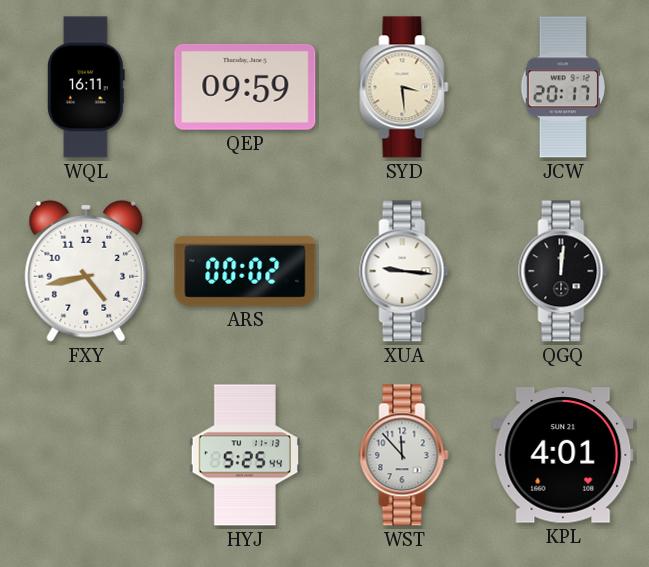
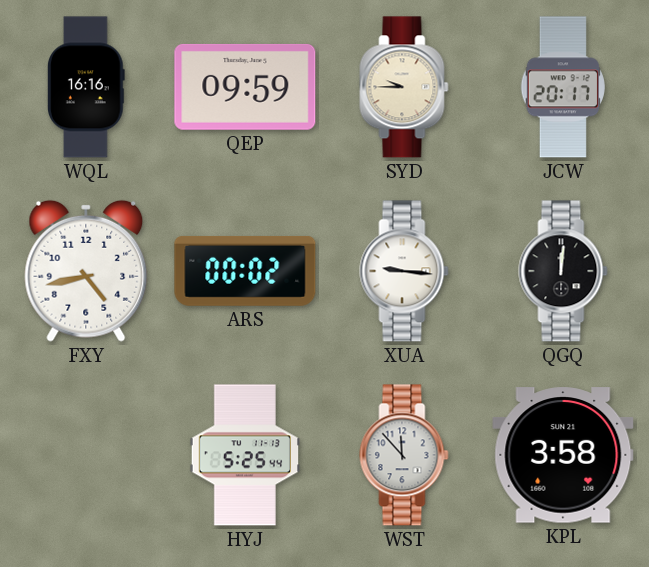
WQL: 16:11 -> 16:16
SYD: 3:29 -> 9:45
KPL: 4:01 -> 3:58
